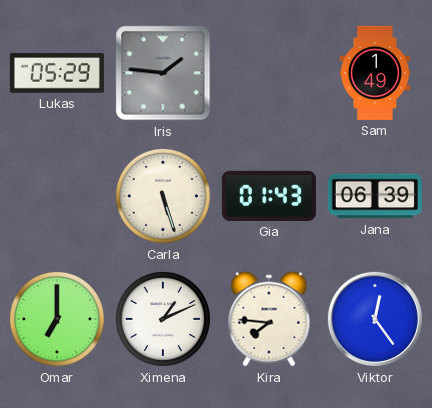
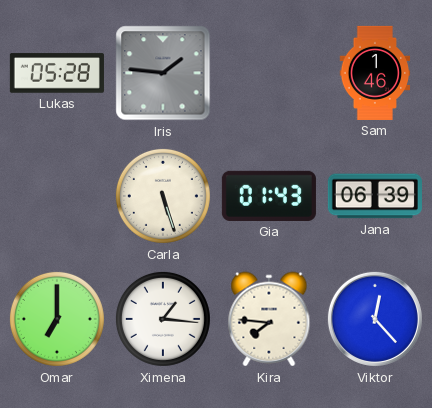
Lukas: 05:29 -> 05:28
Sam: 1:49 -> 1:46
Ximena: 1:11 -> 1:16
Viktor: 12:24 -> 12:23
